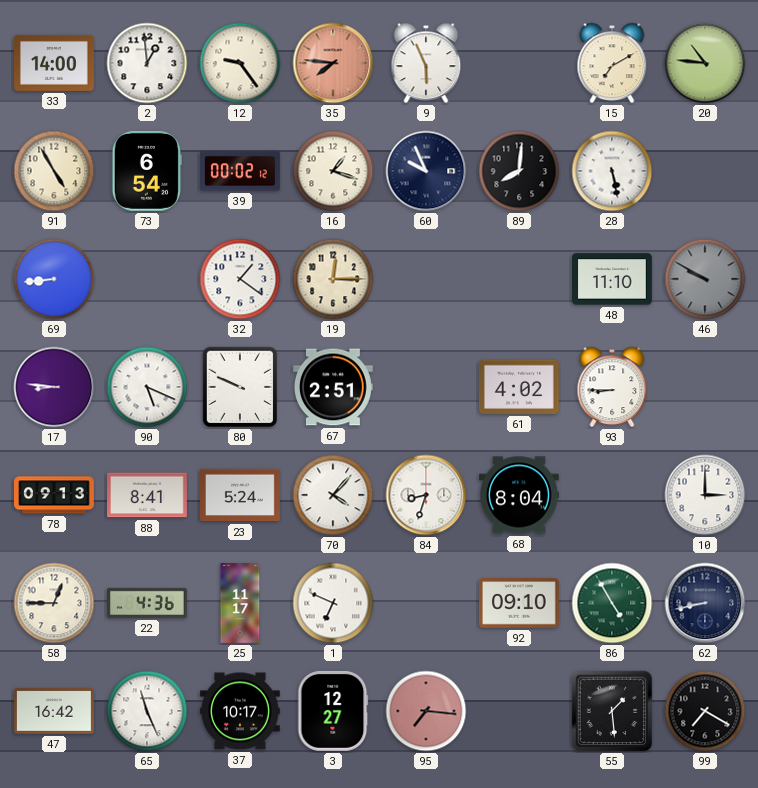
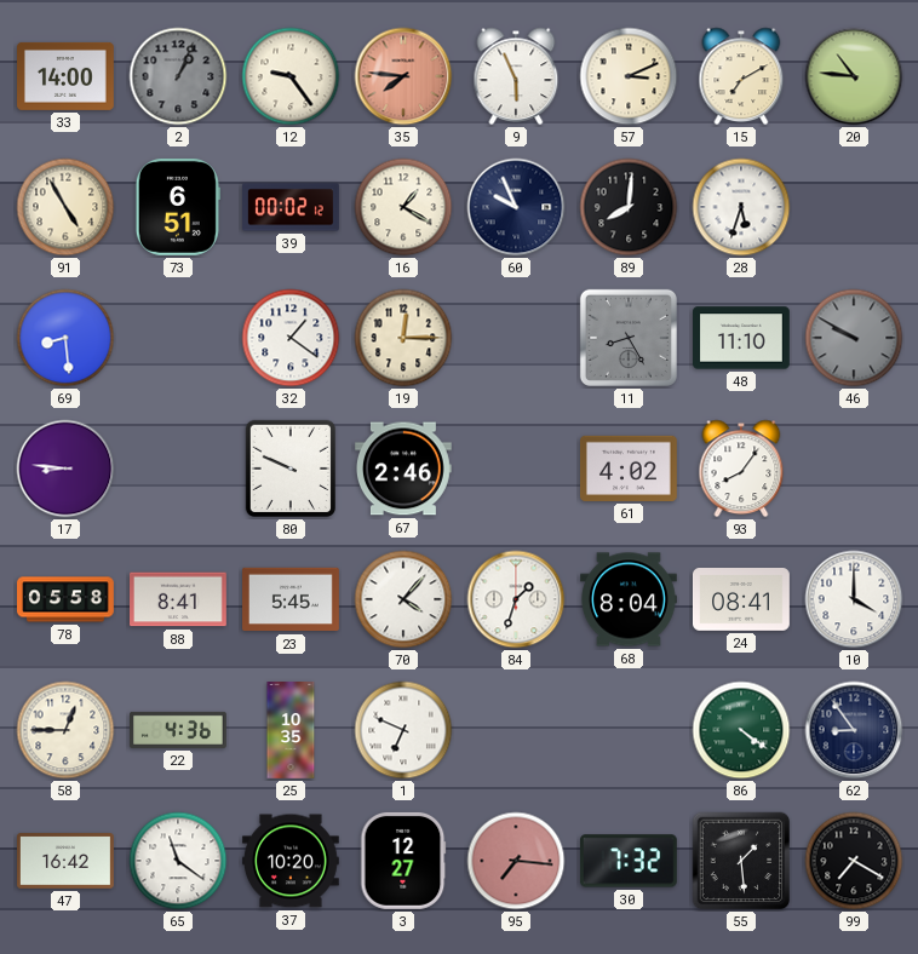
2: 12:59 -> 1:04
2 dial: white -> grey
57: none -> 3:11
73: 6:54 -> 6:51
16: 1:18 -> 1:20
28: 5:28 -> 5:33
69: 8:44 -> 8:29
11: none -> 8:25
90: 5:19 -> none
67: 2:51 -> 2:46
93: 8:45 -> 8:06
78: 09:13 -> 05:58
23: 5:24 -> 5:45
84: 8:33 -> 1:33
24: none -> 08:41
10: 3:00 -> 4:00
25: 11:17 -> 10:35
92: 09:10 -> none
86: 4:55 -> 4:21
62: 8:43 -> 8:54
65: 11:26 -> 11:21
37: 10:17 -> 10:20
30: none -> 7:32
